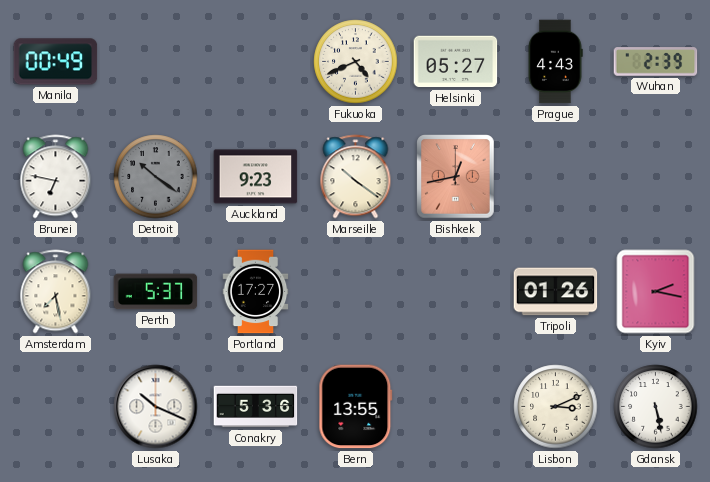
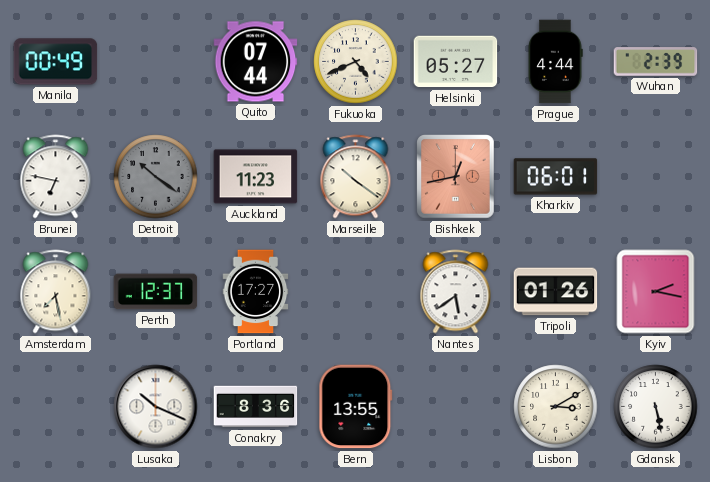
Quito: none -> 07:44
Prague: 4:43 -> 4:44
Auckland: 9:23 -> 11:23
Kharkiv: none -> 06:01
Perth: 5:37 -> 12:37
Nantes: none -> 5:39
Conakry: 5:36 -> 8:36
Lisbon: 3:11 -> 3:10
